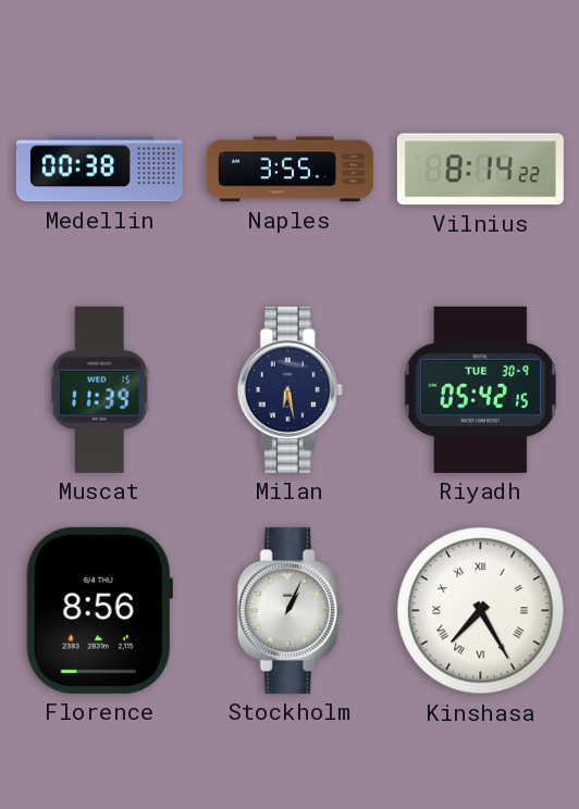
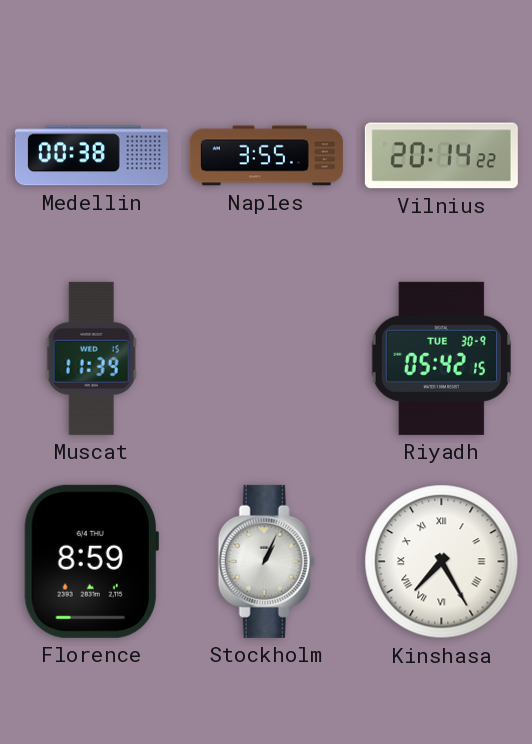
Vilnius: 8:14 -> 20:14
Milan: 6:28 -> none
Florence: 8:56 -> 8:59
